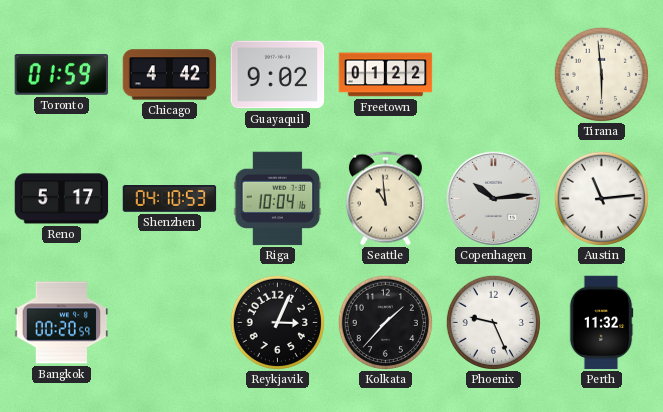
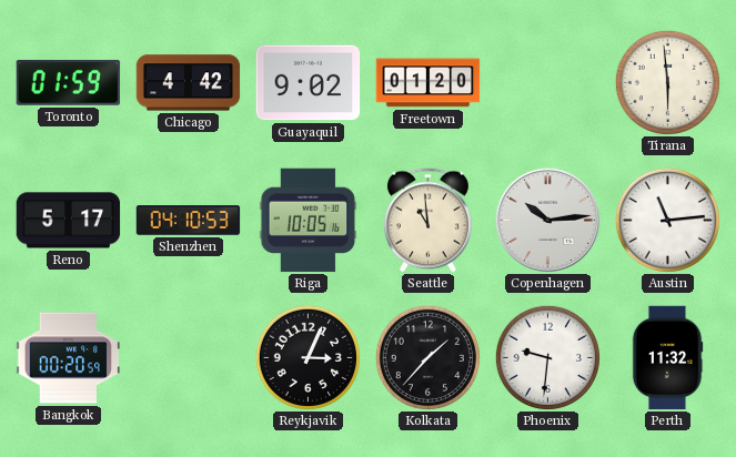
Freetown: 01:22 -> 01:20
Riga: 10:04 -> 10:05
Phoenix: 9:26 -> 9:31
